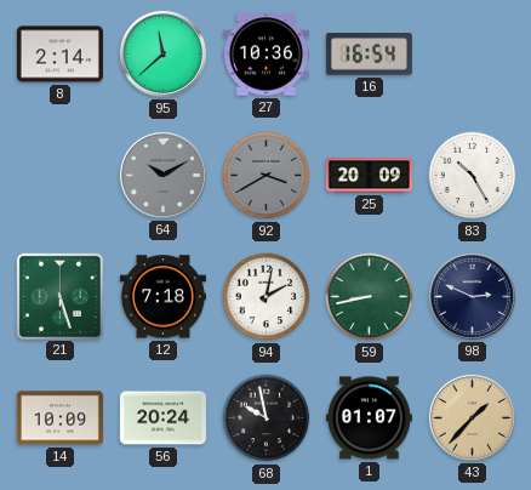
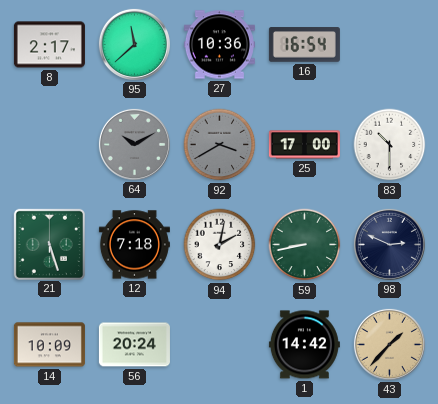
8: 2:14 -> 2:17
25: 20:09 -> 17:00
83: 10:25 -> 10:30
68: 9:58 -> none
1: 01:07 -> 14:42
